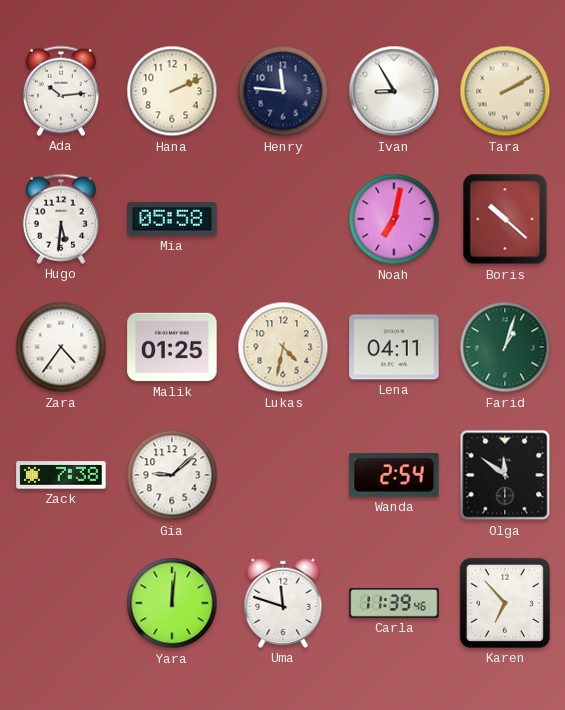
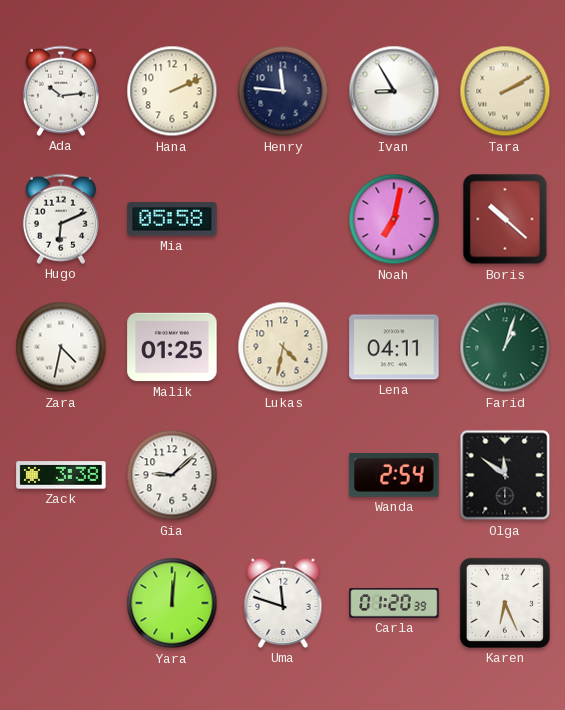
Hugo: 5:31 -> 6:11
Zara: 4:36 -> 4:32
Zack: 7:38 -> 3:38
Carla: 11:39 -> 01:20
Karen: 6:53 -> 6:26
